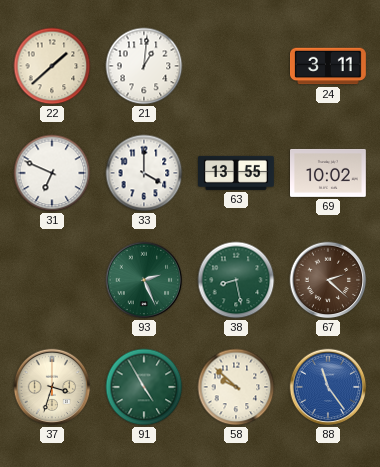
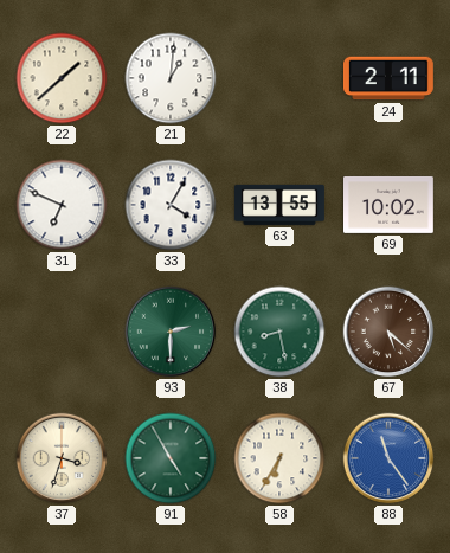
24: 3:11 -> 2:11
33: 4:00 -> 4:05
93: 2:26 -> 2:30
67: 2:22 -> 5:22
58: 9:52 -> 6:35
